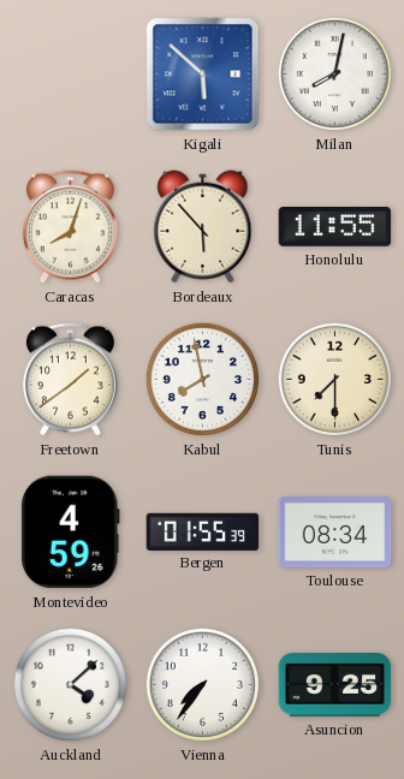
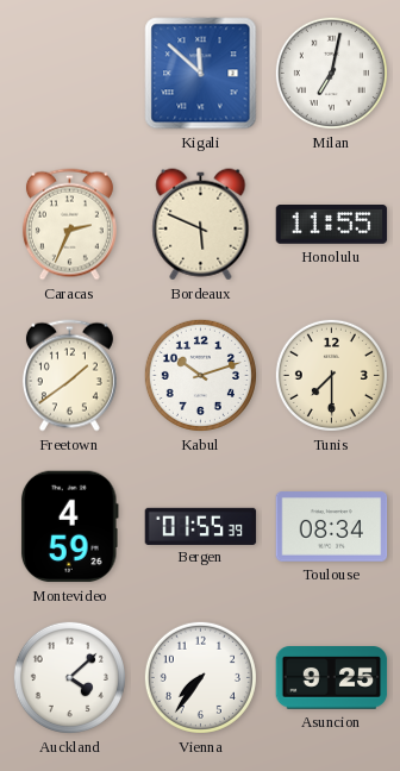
Kigali: 5:52 -> 11:52
Milan: 8:02 -> 7:02
Caracas: 8:03 -> 2:34
Bordeaux: 5:53 -> 5:49
Kabul: 7:58 -> 10:12
